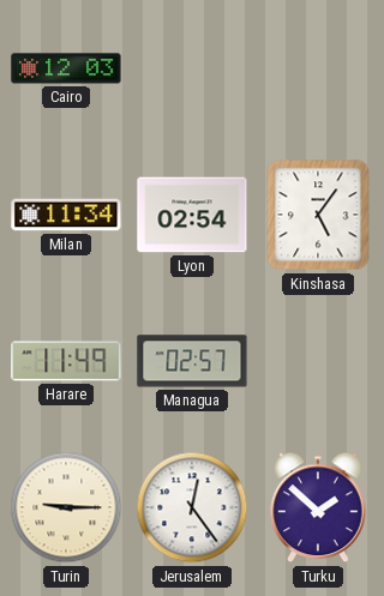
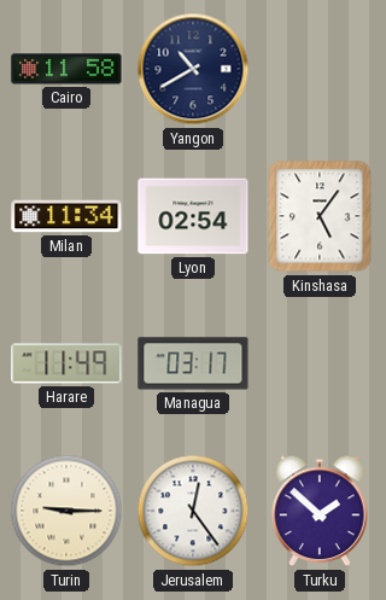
Cairo: 12:03 -> 11:58
Yangon: none -> 10:40
Managua: 02:57 -> 03:17
